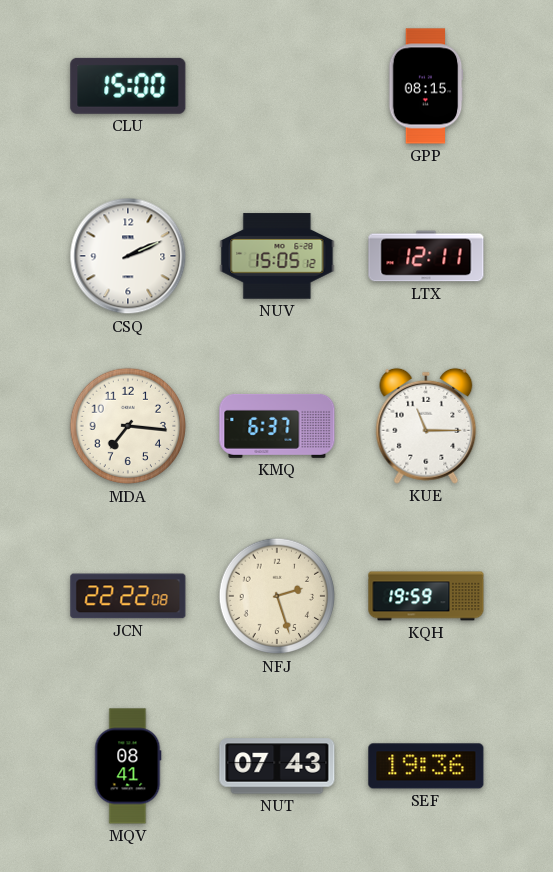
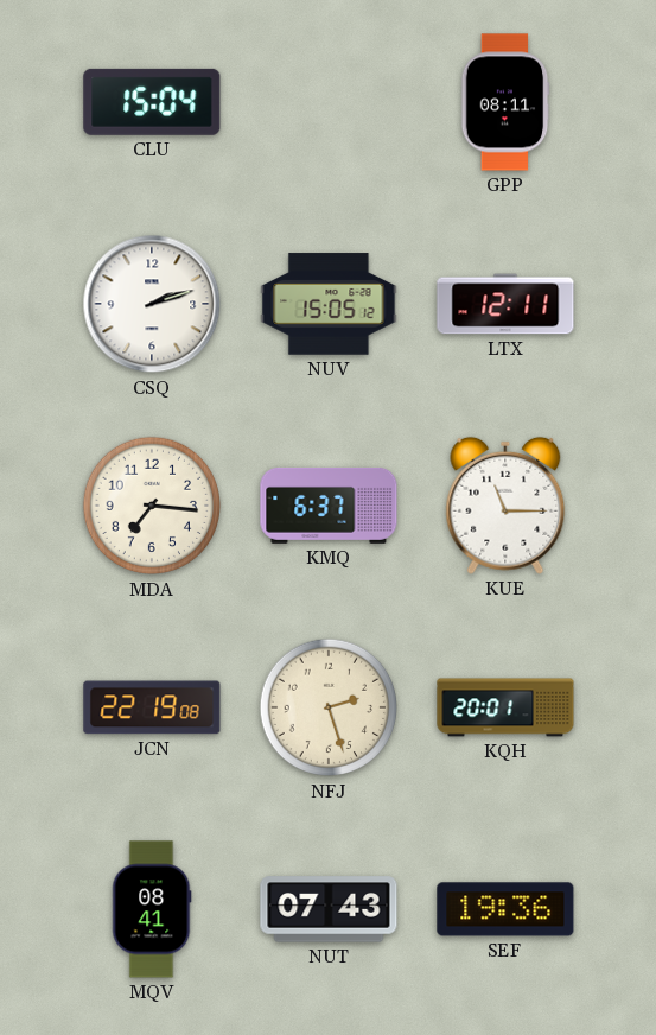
CLU: 15:00 -> 15:04
GPP: 08:15 -> 08:11
CSQ: 2:11 -> 2:12
JCN: 22:22 -> 22:19
KQH: 19:59 -> 20:01
